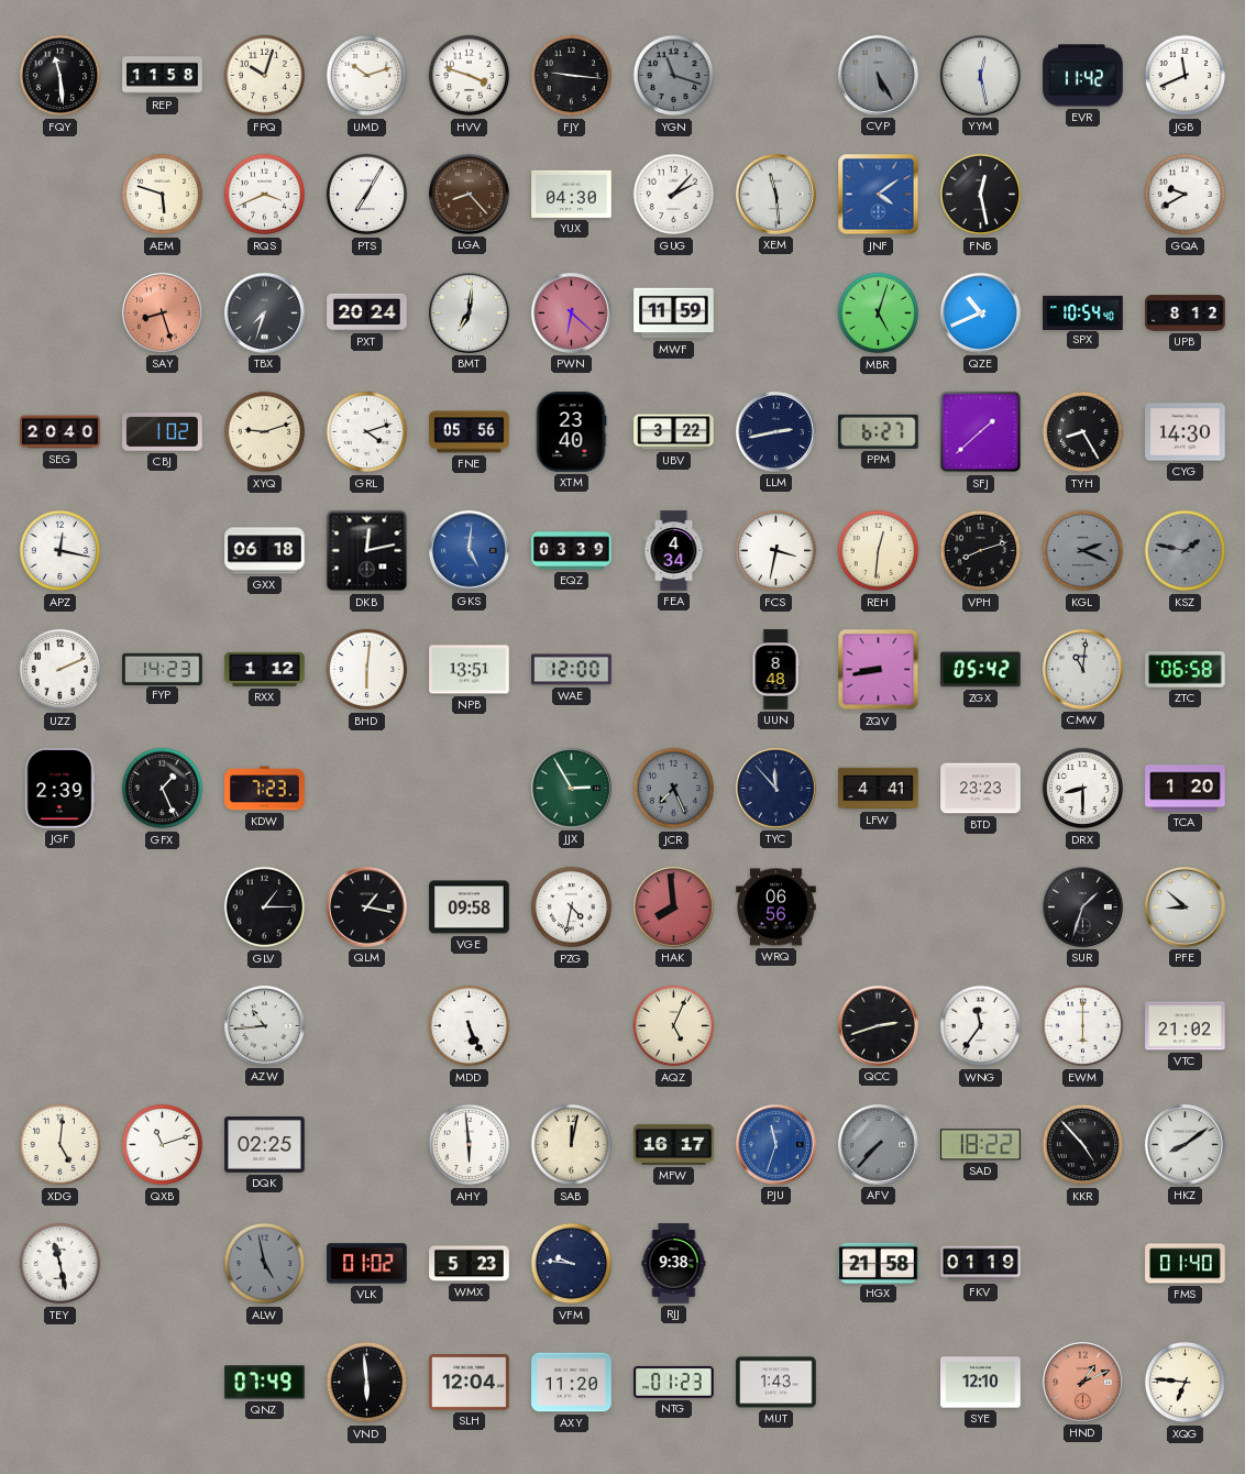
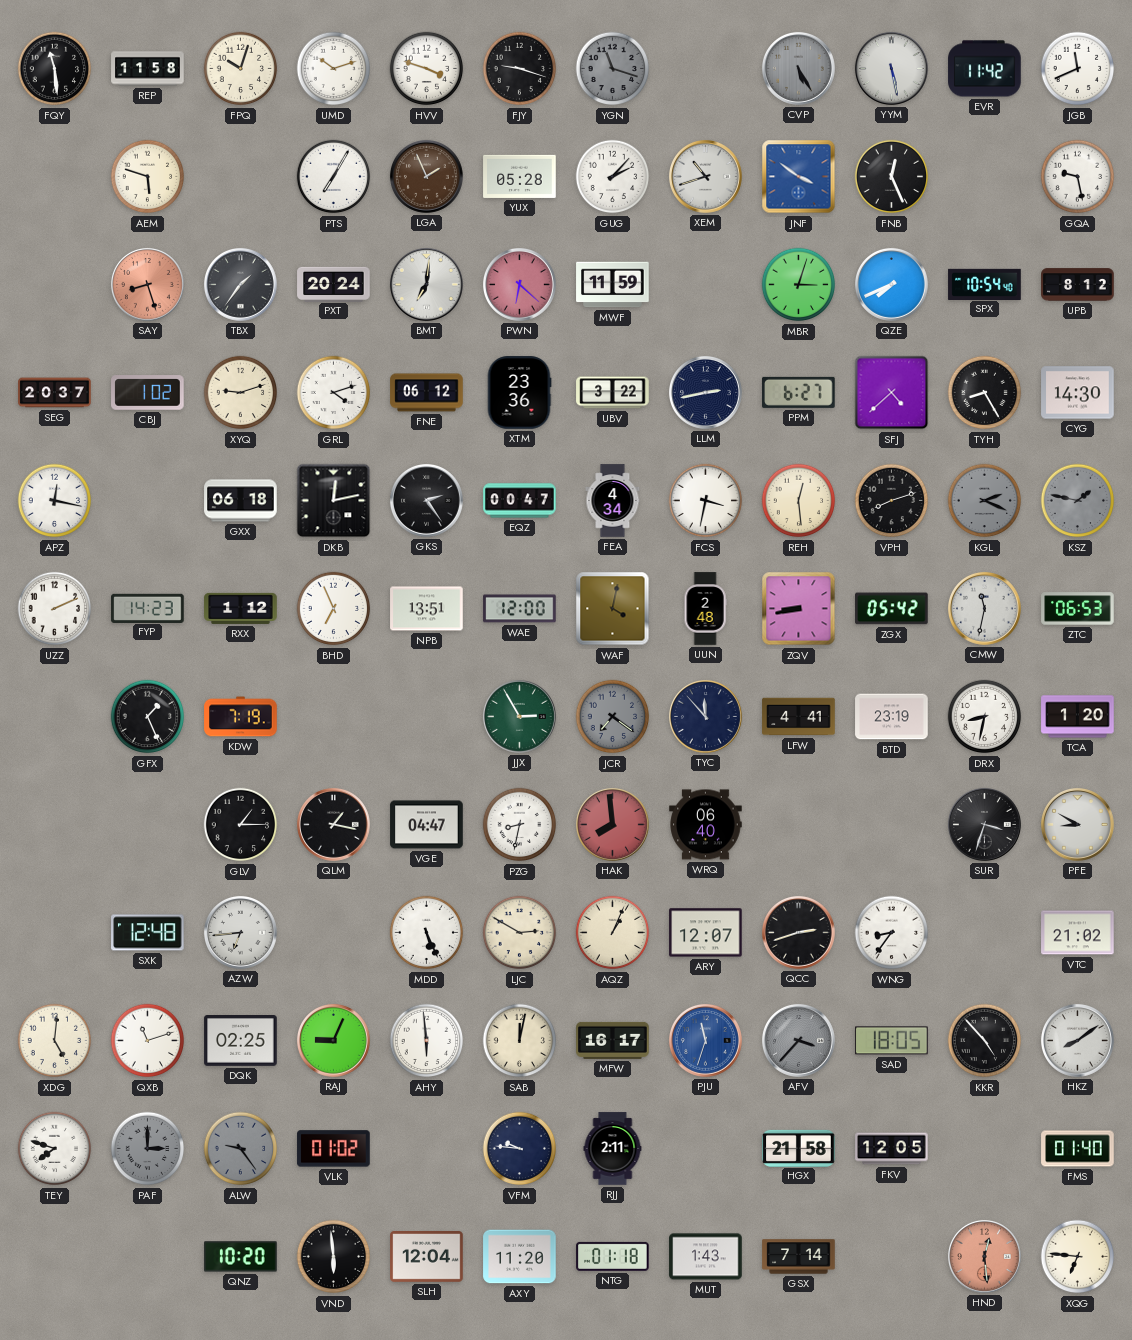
FJY: 9:16 -> 9:18
YYM: 12:28 -> 5:28
RQS: 3:41 -> none
LGA: 8:23 -> 1:56
YUX: 04:30 -> 05:28
XEM: 11:29 -> 10:42
JNF: 4:09 -> 3:51
FNB: 12:28 -> 12:26
GQA: 9:40 -> 9:28
TBX: 7:33 -> 1:36
MBR: 5:03 -> 3:03
QZE: 10:41 -> 7:41
SEG: 20:40 -> 20:37
FNE: 05:56 -> 06:12
XTM: 23:40 -> 23:36
SFJ: 1:38 -> 4:38
GKS: 5:01 -> 2:24
GKS dial: blue -> black
EQZ: 03:39 -> 00:47
REH: 12:31 -> 12:29
BHD: 6:01 -> 6:56
WAF: none -> 4:02
UUN: 8:48 -> 2:48
CMW: 11:01 -> 11:32
ZTC: 06:58 -> 06:53
JGF: 2:39 -> none
KDW: 7:23 -> 7:19
JCR: 7:26 -> 7:21
BTD: 23:23 -> 23:19
DRX: 8:30 -> 8:32
VGE: 09:58 -> 04:47
PZG: 4:32 -> 8:32
WRQ: 06:56 -> 06:40
SUR: 1:33 -> 3:33
PFE: 8:52 -> 8:50
SXK: none -> 12:48
AZW: 10:44 -> 6:44
LJC: none -> 2:50
AQZ: 5:04 -> 1:04
ARY: none -> 12:07
WNG: 11:36 -> 8:36
EWM: 6:00 -> none
RAJ: none -> 9:04
AFV: 7:37 -> 3:37
SAD: 18:22 -> 18:05
TEY: 11:28 -> 7:48
PAF: none -> 3:00
ALW: 4:58 -> 9:24
WMX: 5:23 -> none
RJJ: 9:38 -> 2:11
FKV: 01:19 -> 12:05
QNZ: 07:49 -> 10:20
NTG: 01:23 -> 01:18
GSX: none -> 7:14
SYE: 12:10 -> none
HND: 1:11 -> 12:29
